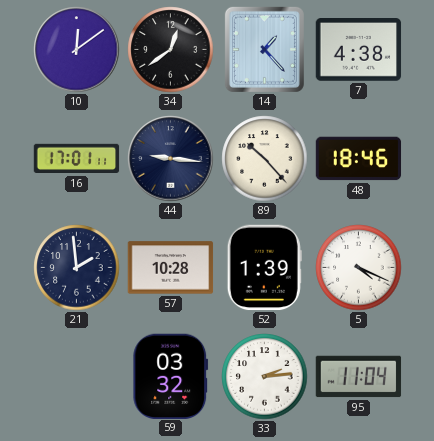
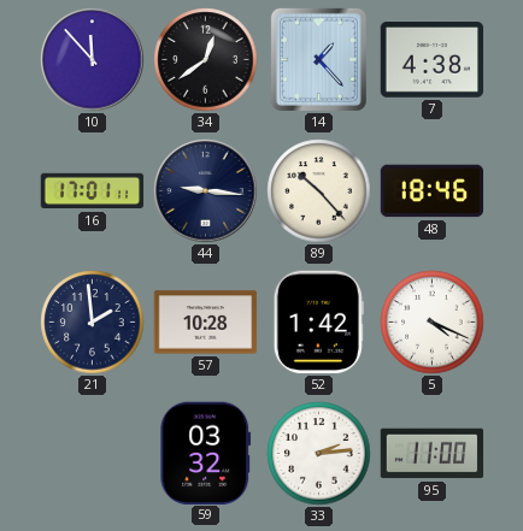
10: 12:09 -> 11:53
52: 1:39 -> 1:42
95: 11:04 -> 11:00
